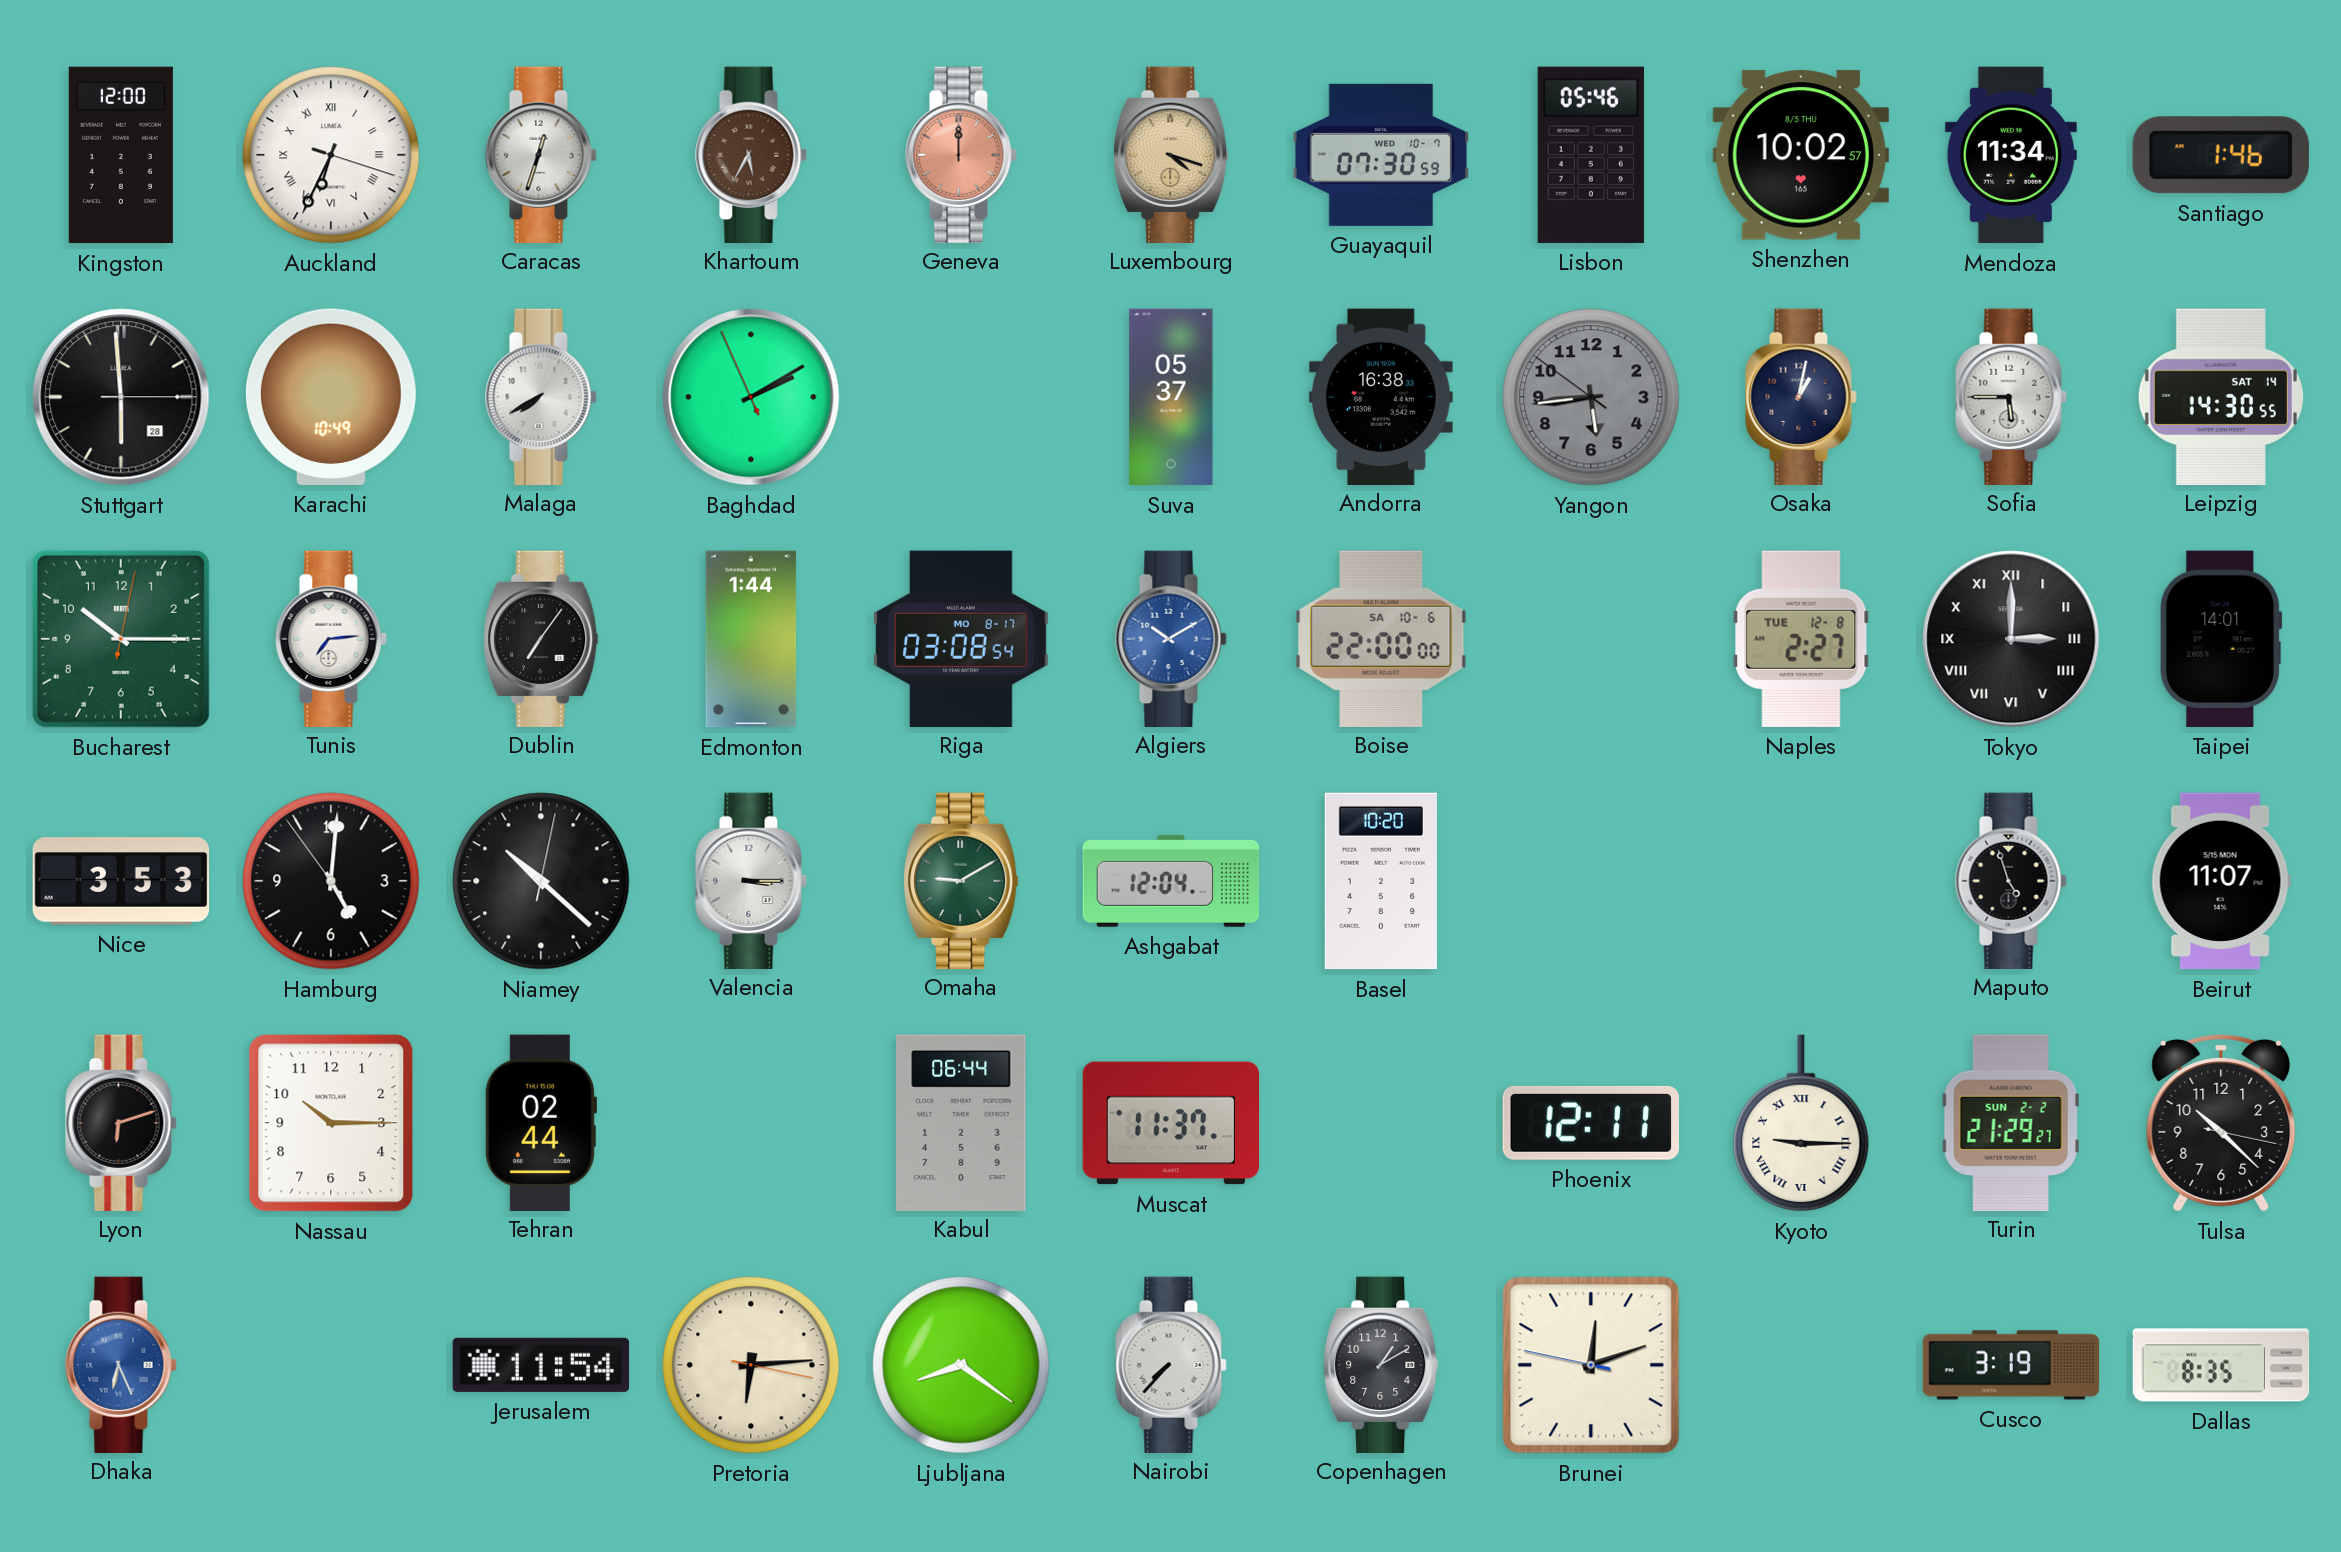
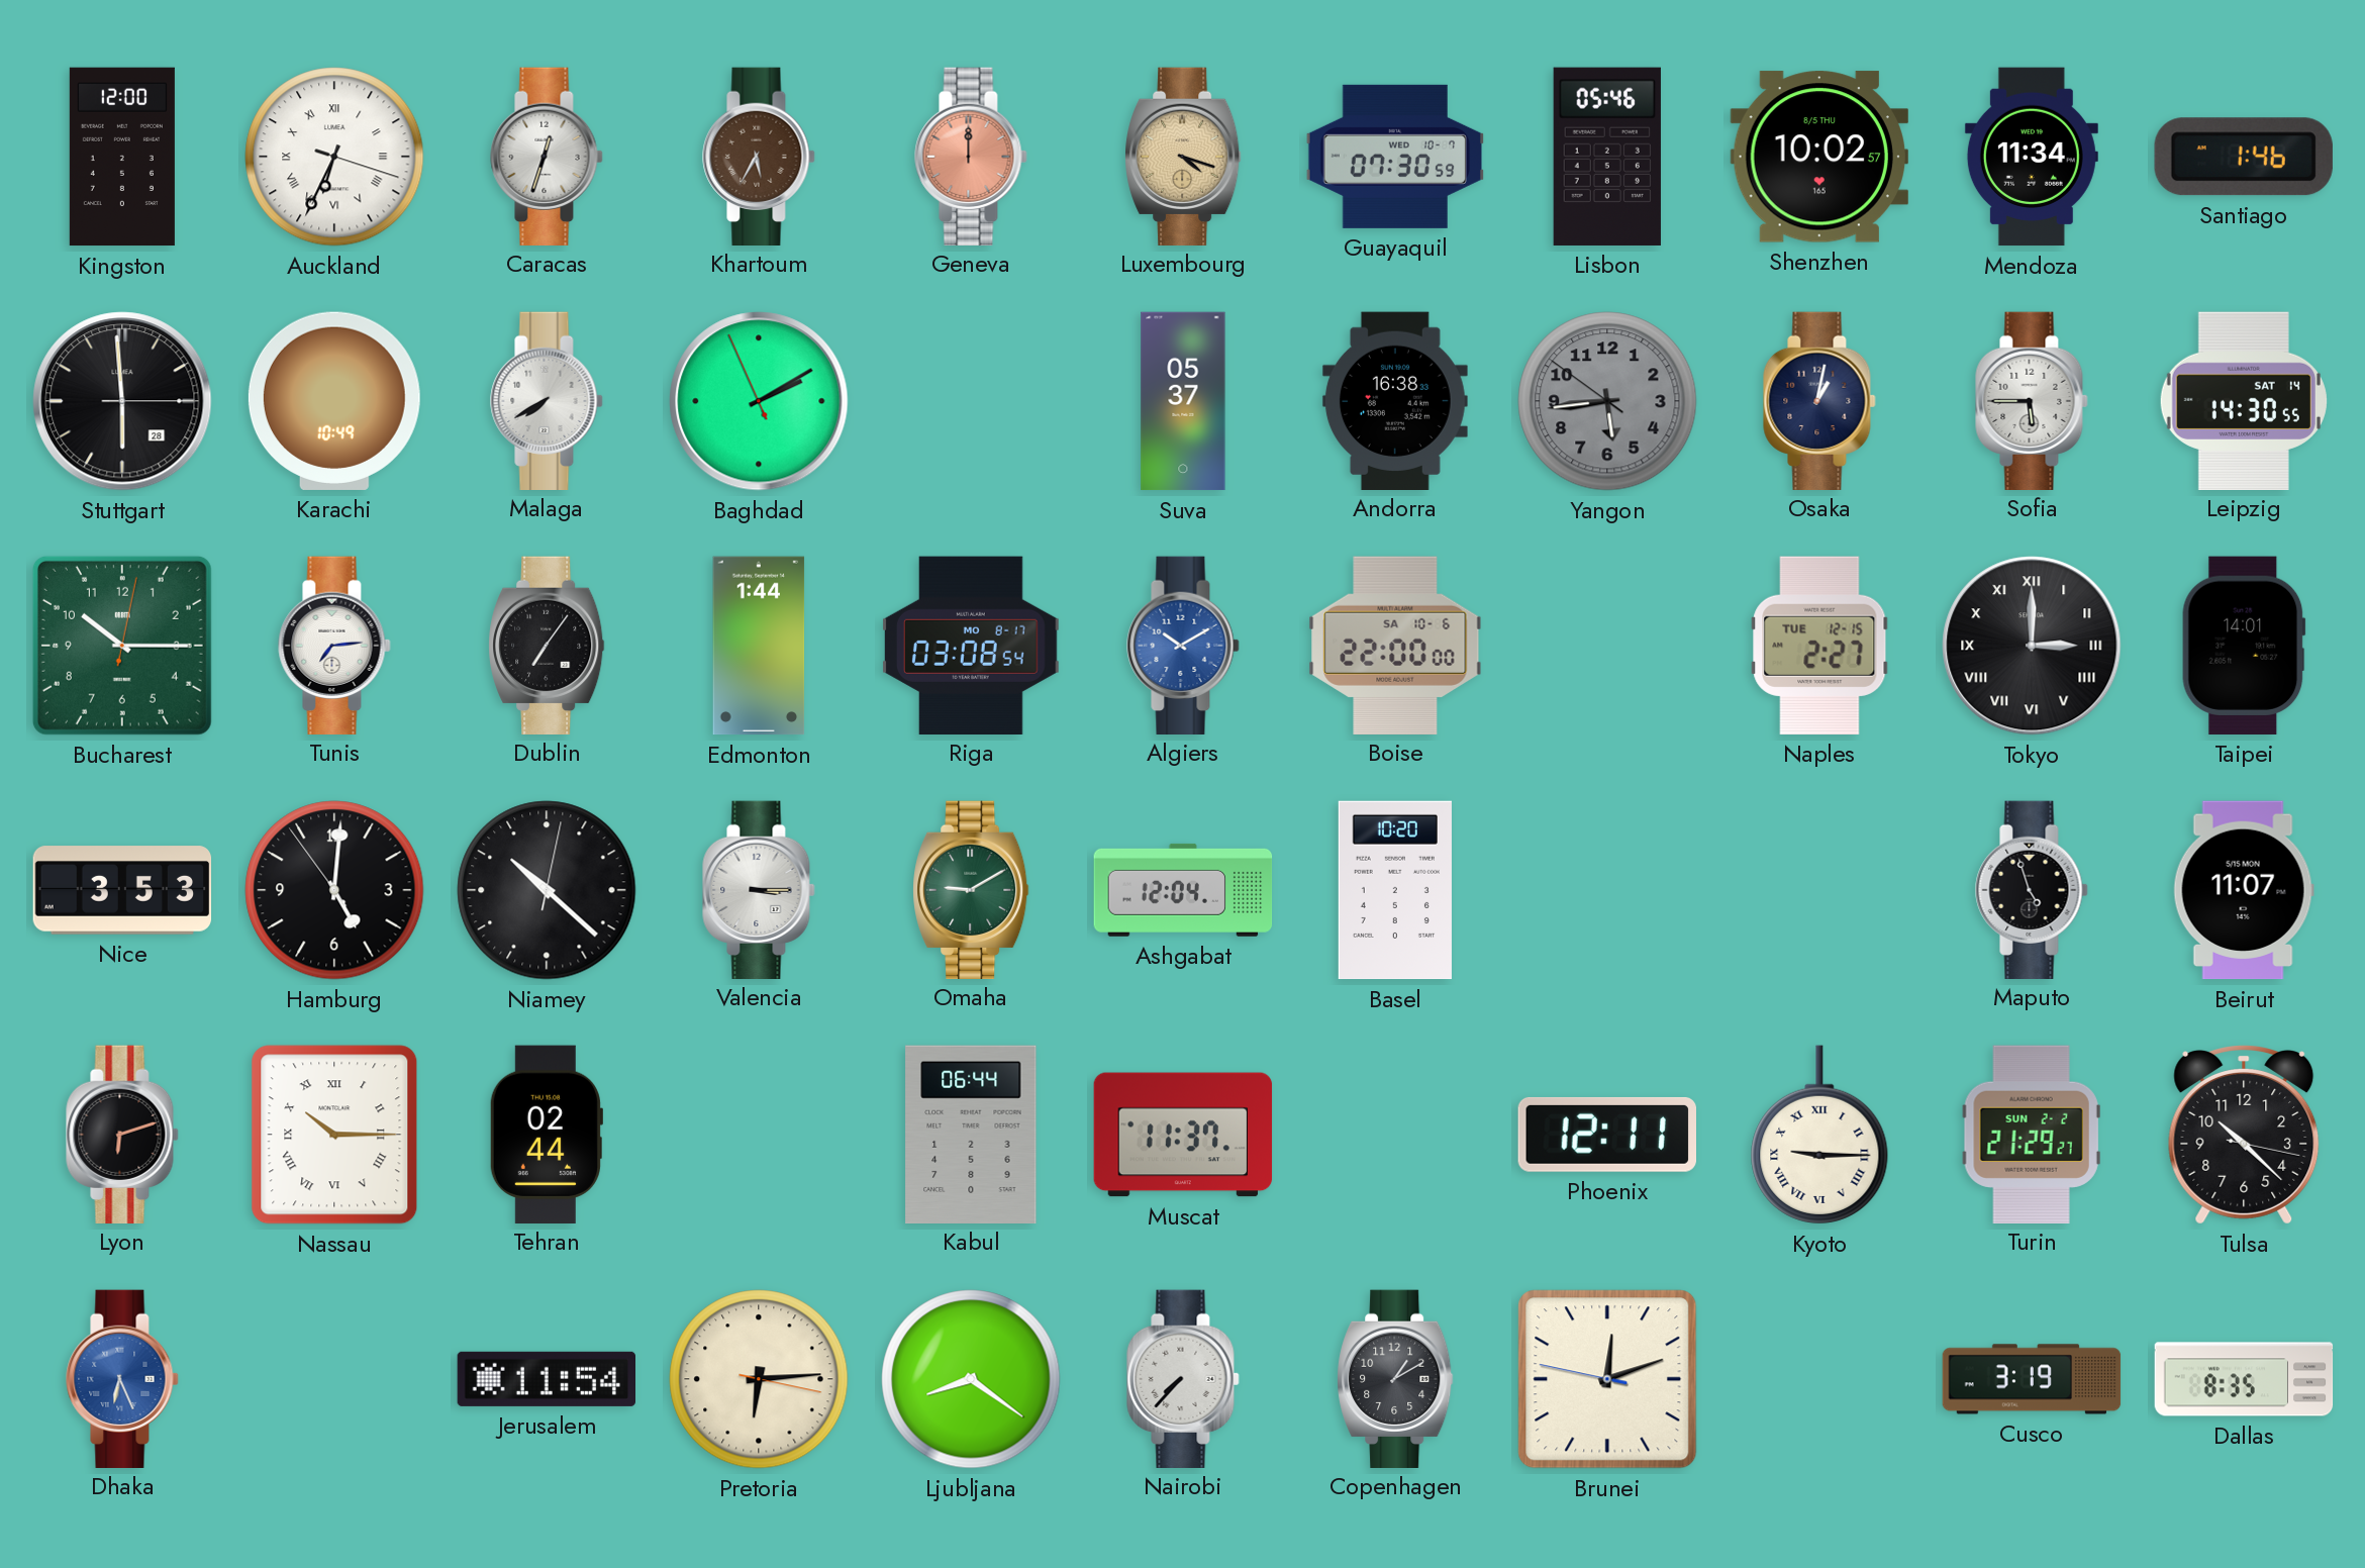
Naples date: TUE 12-8 -> TUE 12-15
Nassau numerals: Arabic -> Roman
